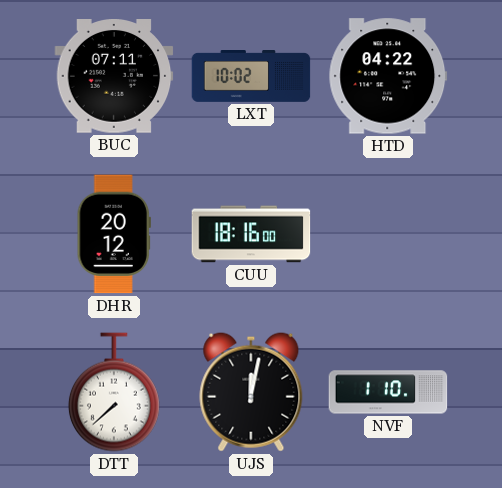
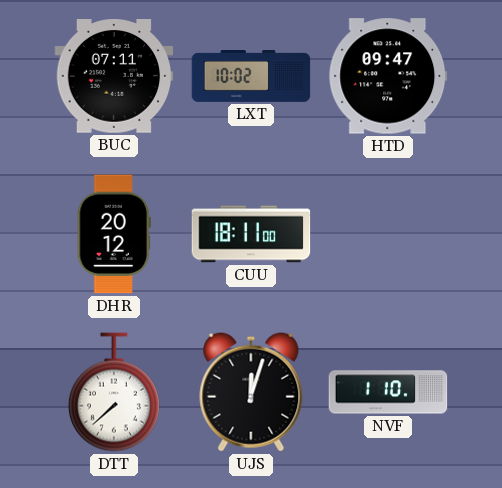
HTD: 04:22 -> 09:47
CUU: 18:16 -> 18:11
UJS: 12:02 -> 12:03
